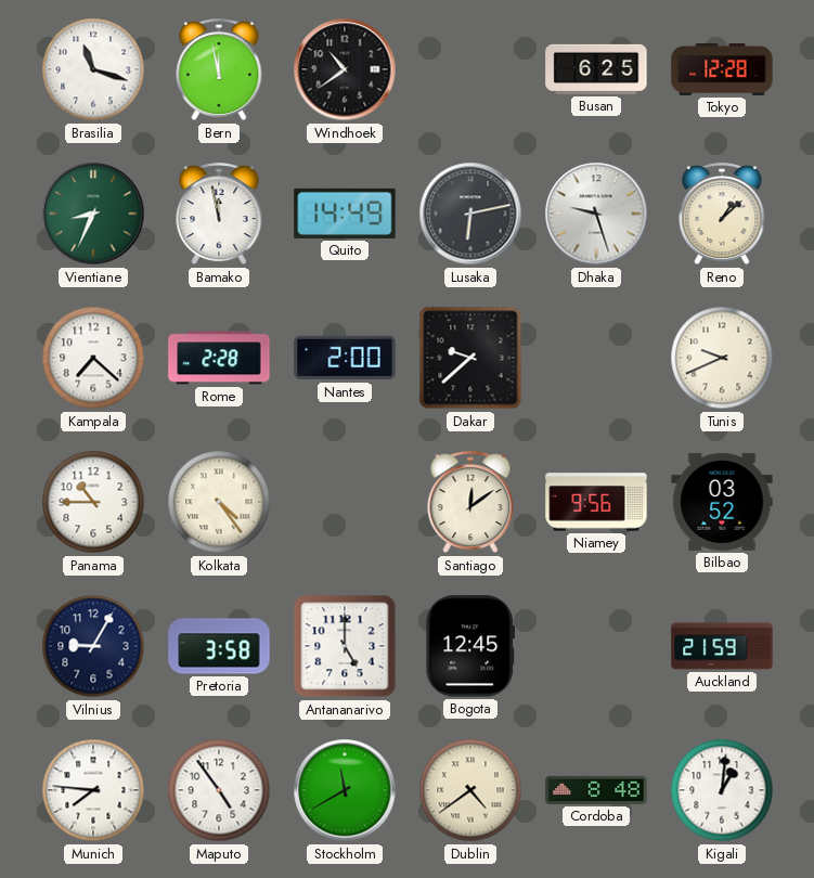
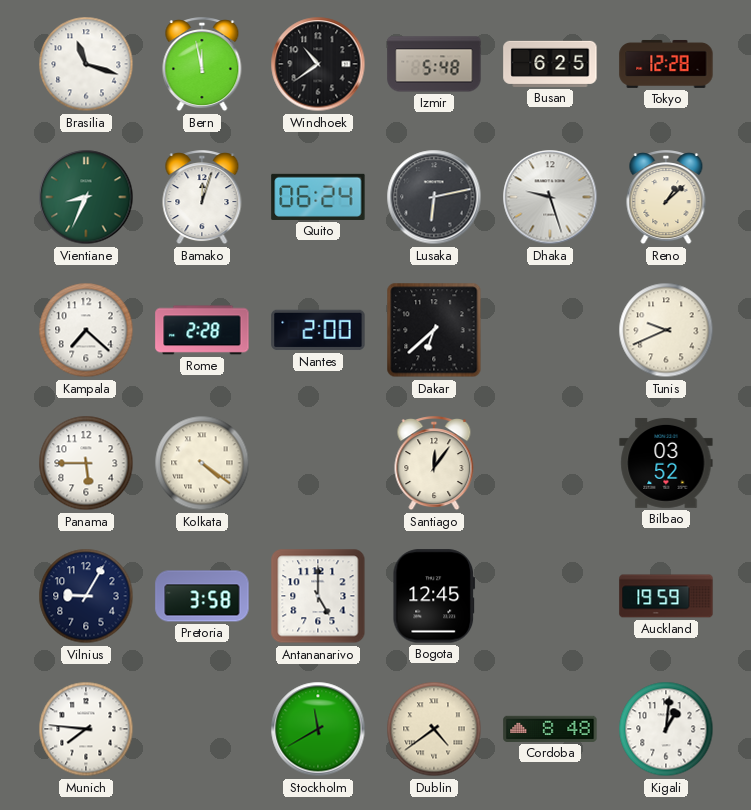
Izmir: none -> 5:48
Bamako: 11:58 -> 12:03
Quito: 14:49 -> 06:24
Dakar: 9:38 -> 6:38
Panama: 10:45 -> 5:45
Kolkata: 4:24 -> 4:21
Santiago: 12:09 -> 12:06
Niamey: 9:56 -> none
Auckland: 21:59 -> 19:59
Maputo: 4:54 -> none
